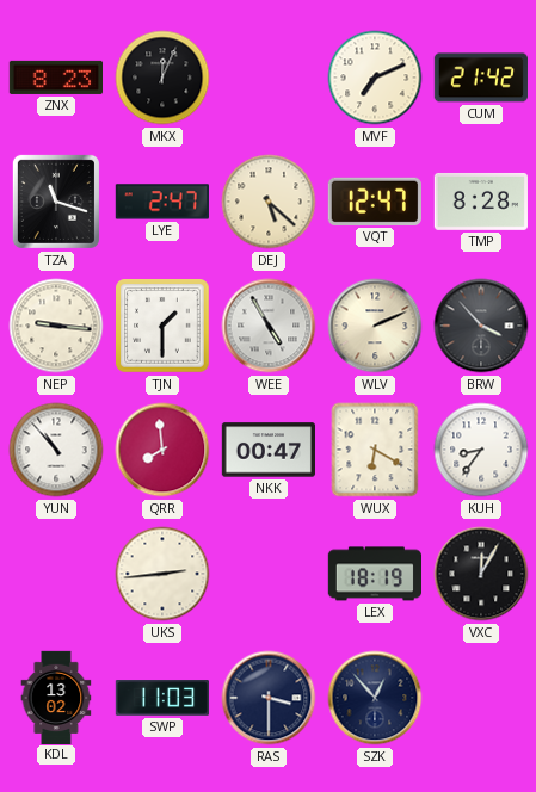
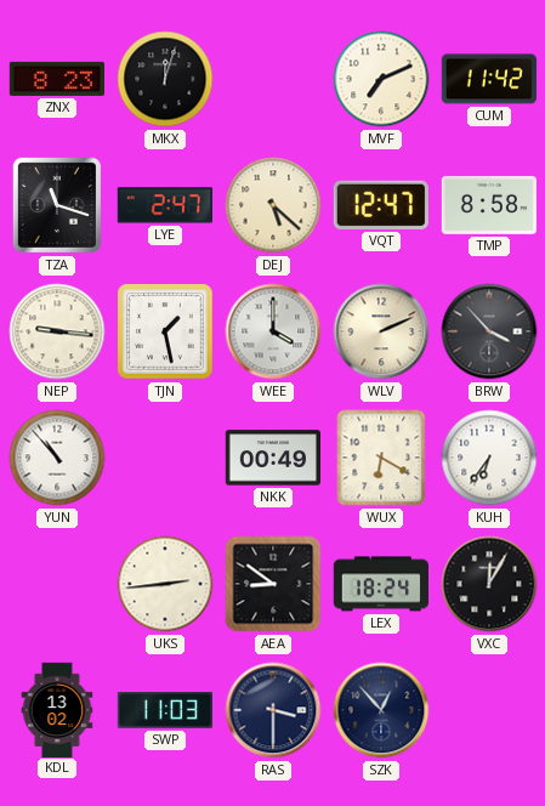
MKX: 12:04 -> 12:03
CUM: 21:42 -> 11:42
TMP: 8:28 -> 8:58
TJN: 1:30 -> 1:28
WEE: 4:55 -> 4:00
QRR: 7:59 -> none
NKK: 00:47 -> 00:49
KUH: 8:36 -> 6:36
AEA: none -> 8:51
LEX: 18:19 -> 18:24
